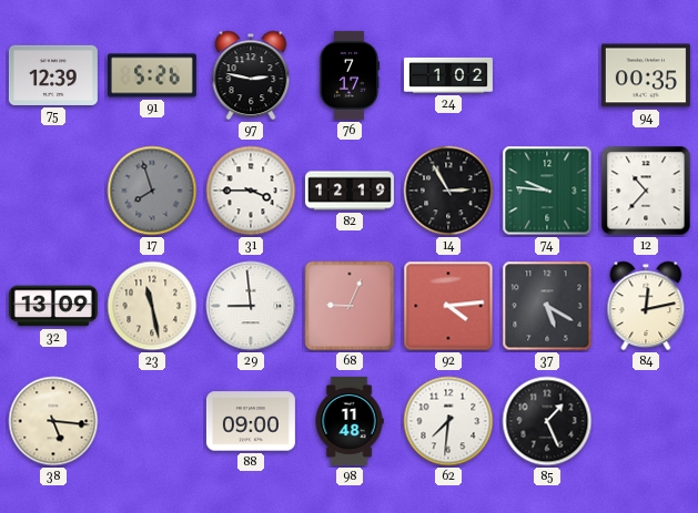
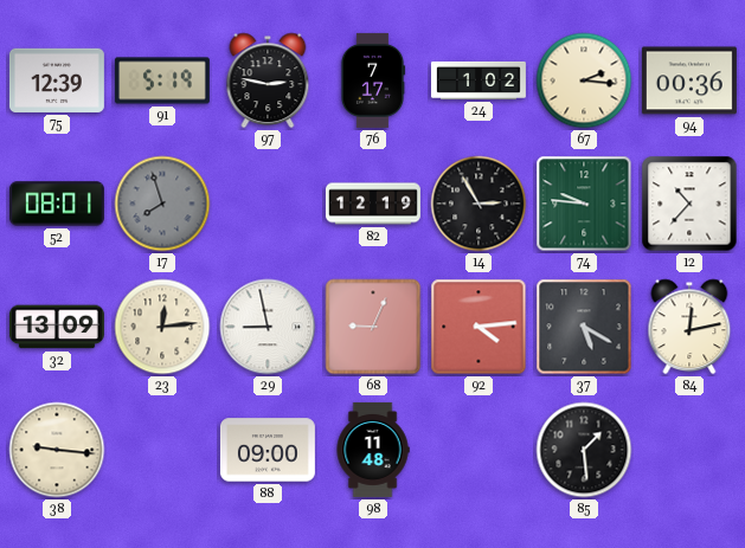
91: 5:26 -> 5:19
67: none -> 2:16
94: 00:35 -> 00:36
52: none -> 08:01
31: 3:45 -> none
23: 11:28 -> 12:14
29: 8:59 -> 8:58
38: 5:16 -> 9:16
62: 7:31 -> none
85: 1:26 -> 1:29
